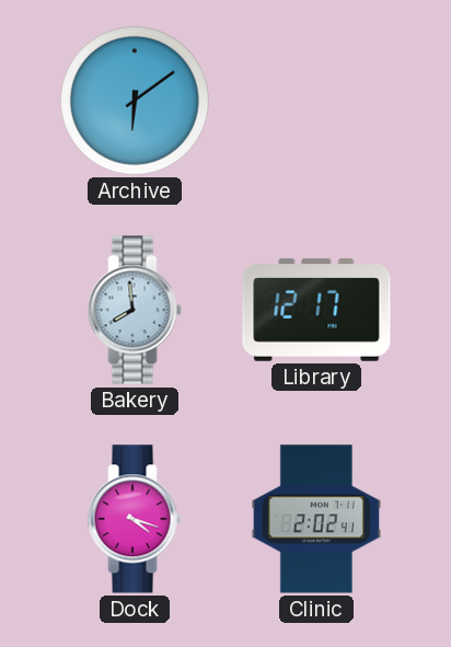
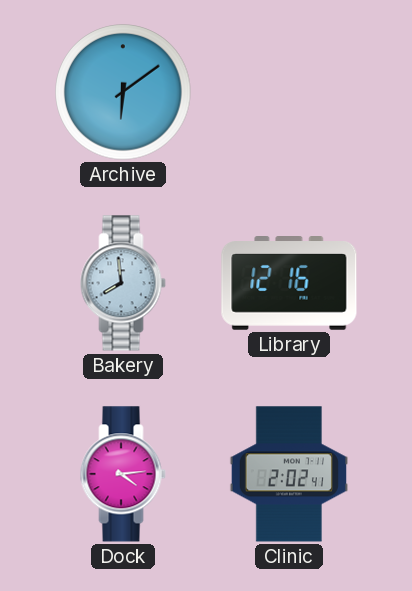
Library: 12:17 -> 12:16
Dock: 4:18 -> 4:14
